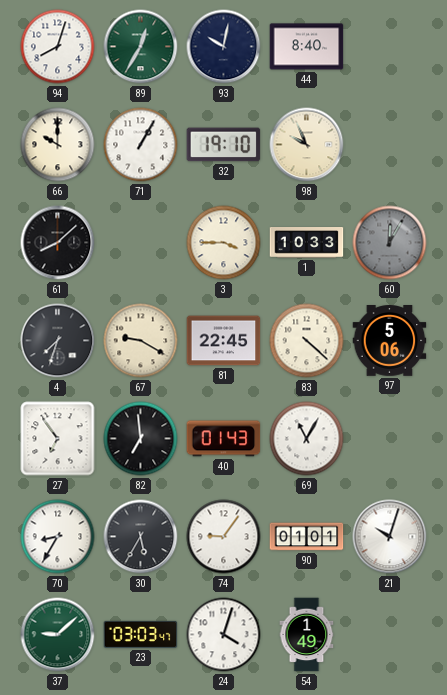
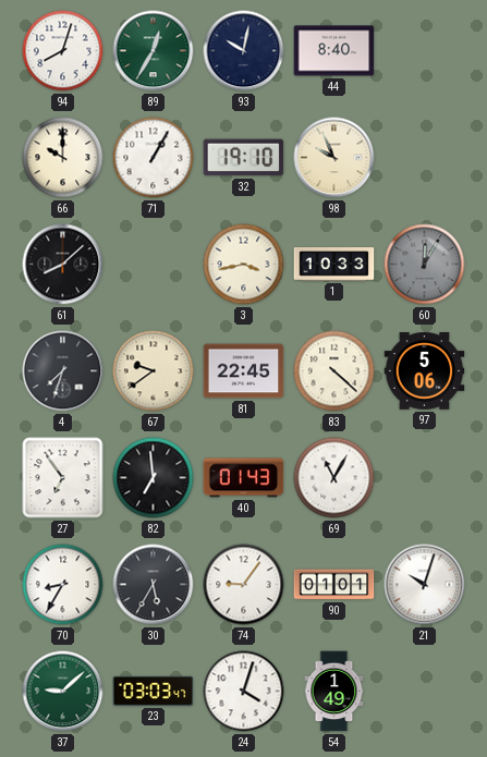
3: 3:45 -> 3:43
67: 9:20 -> 9:39
